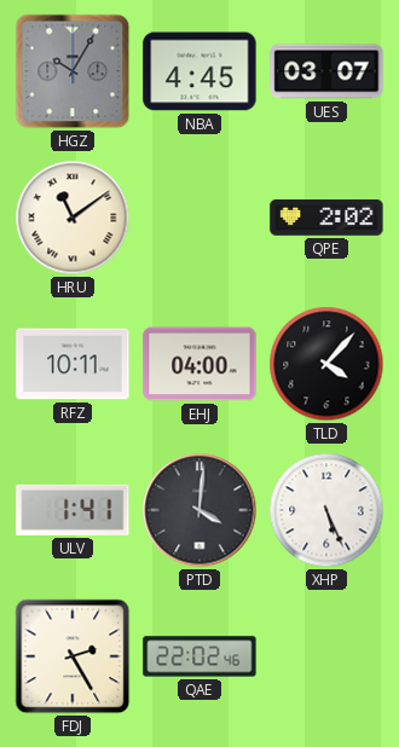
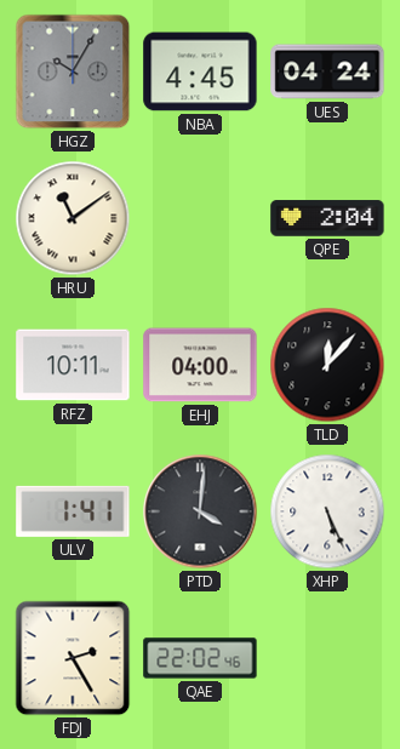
UES: 03:07 -> 04:24
QPE: 2:02 -> 2:04
TLD: 4:07 -> 12:07
